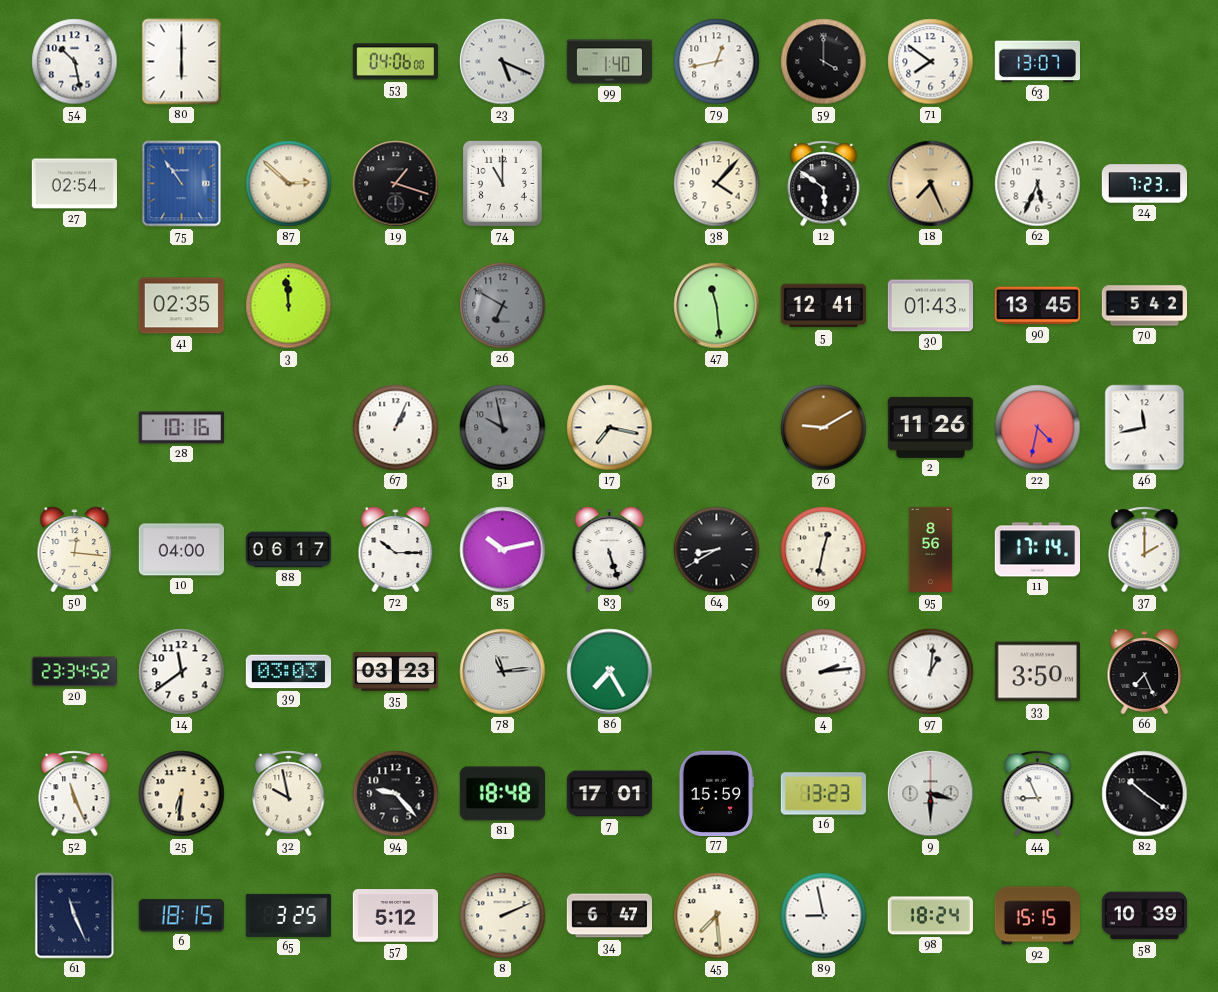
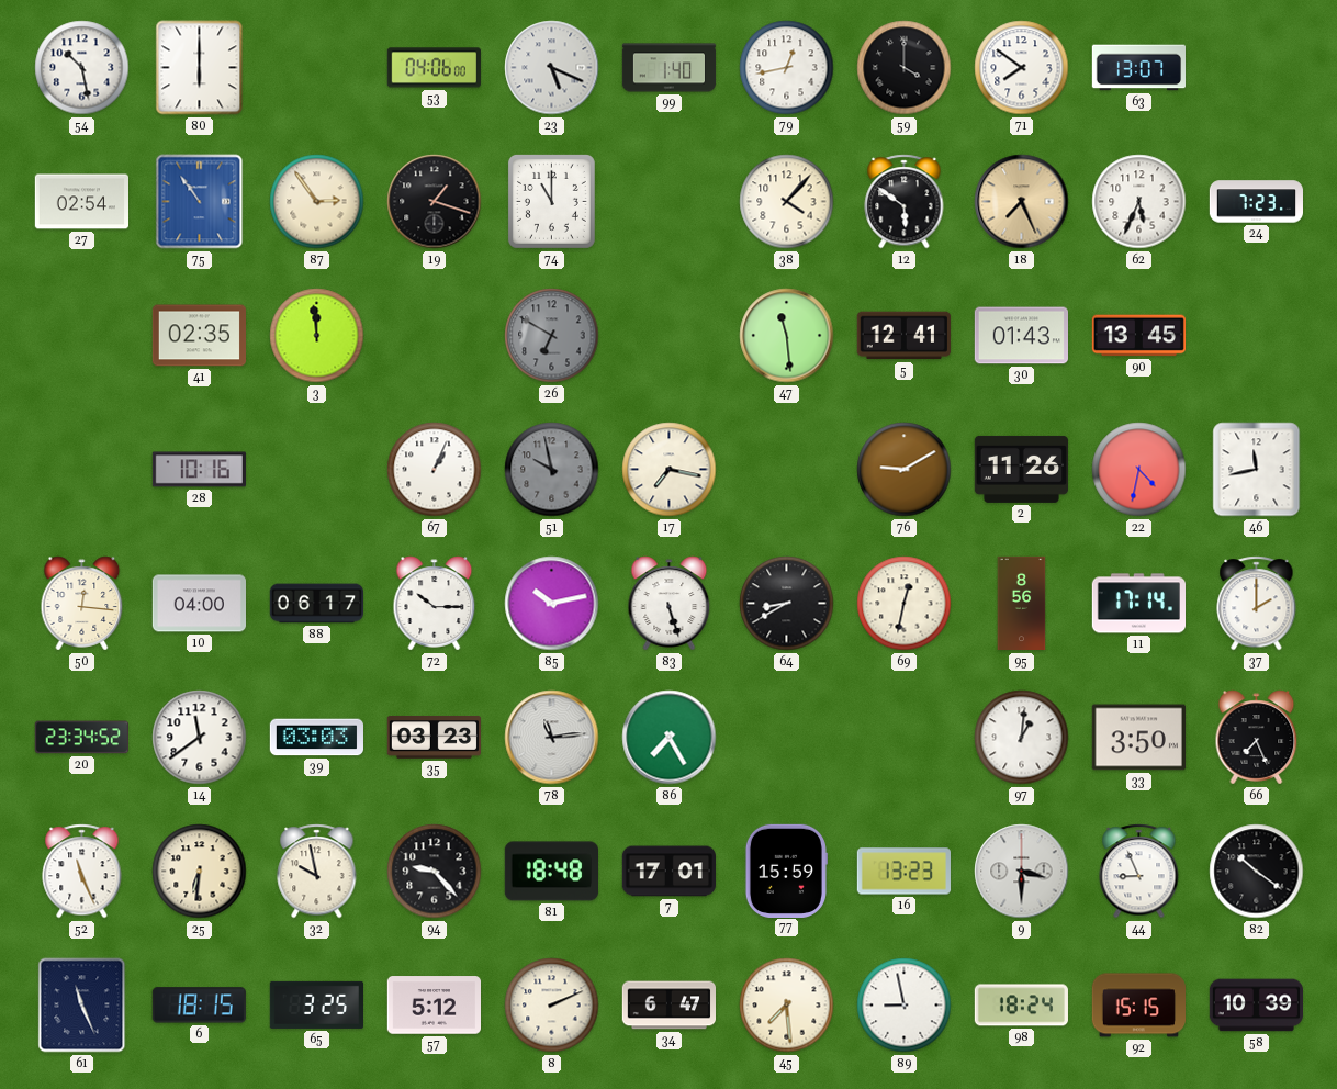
87: 2:52 -> 2:54
70: 5:42 -> none
4: 2:14 -> none
